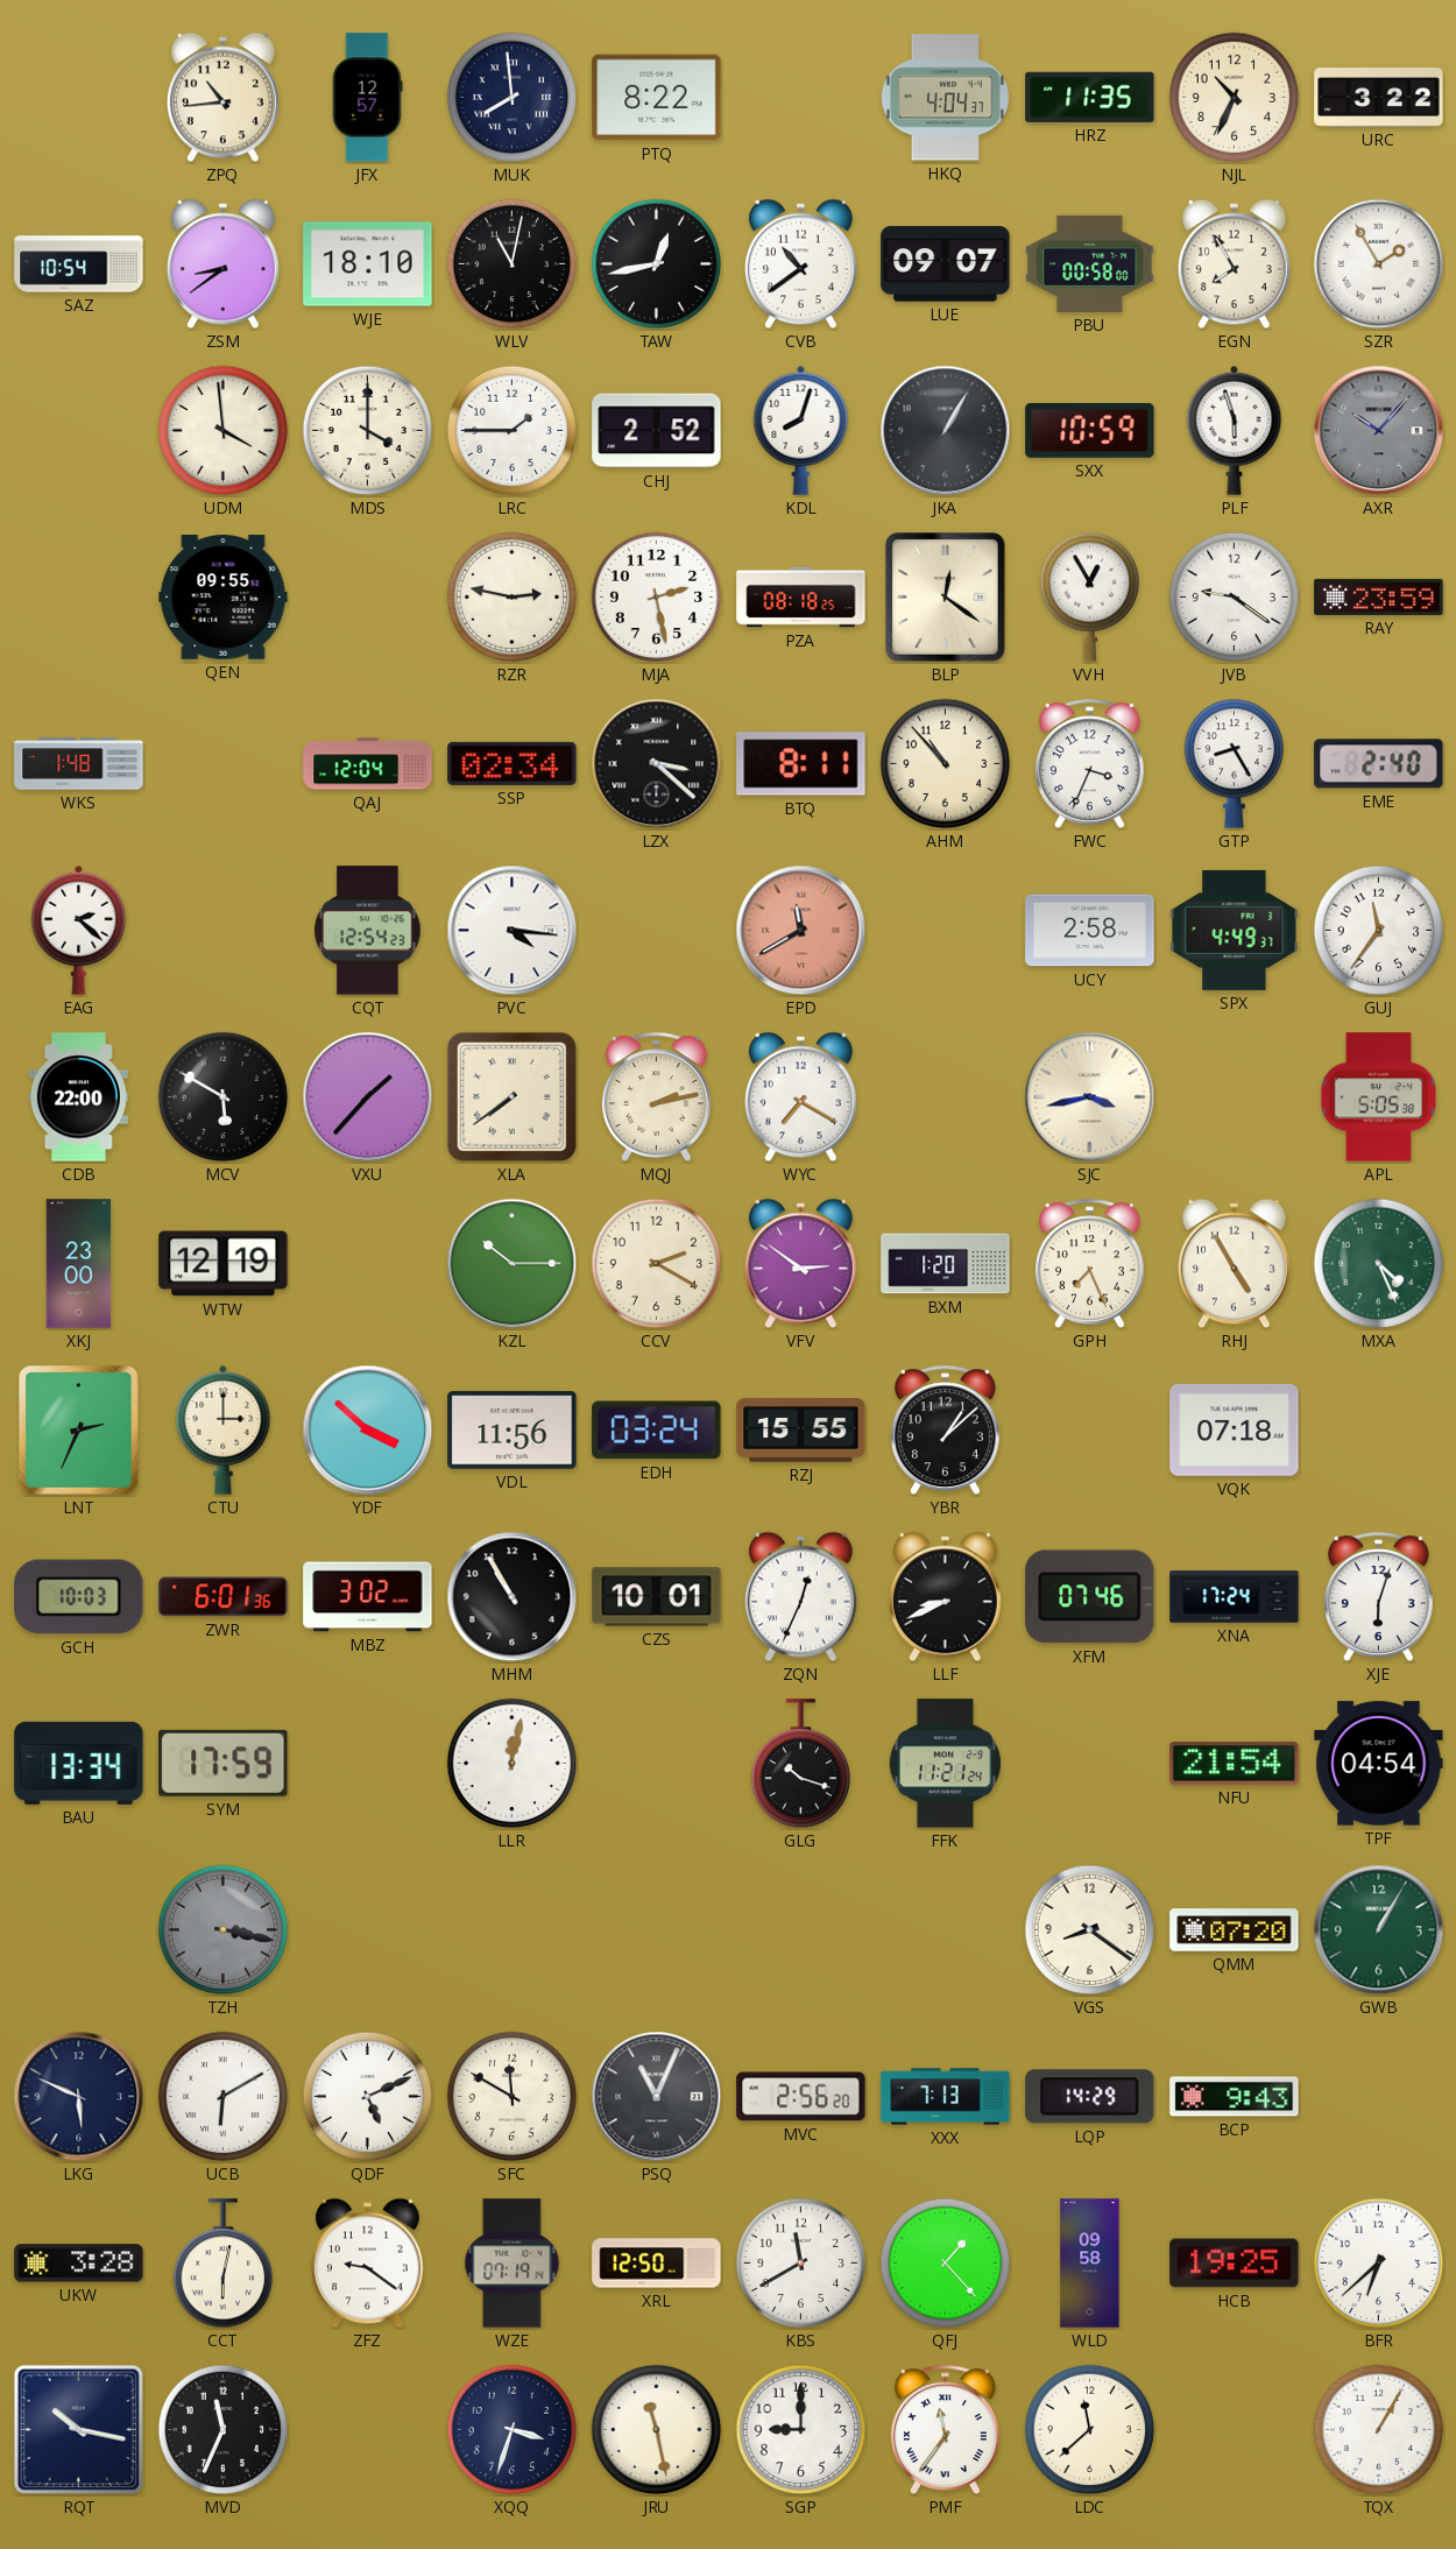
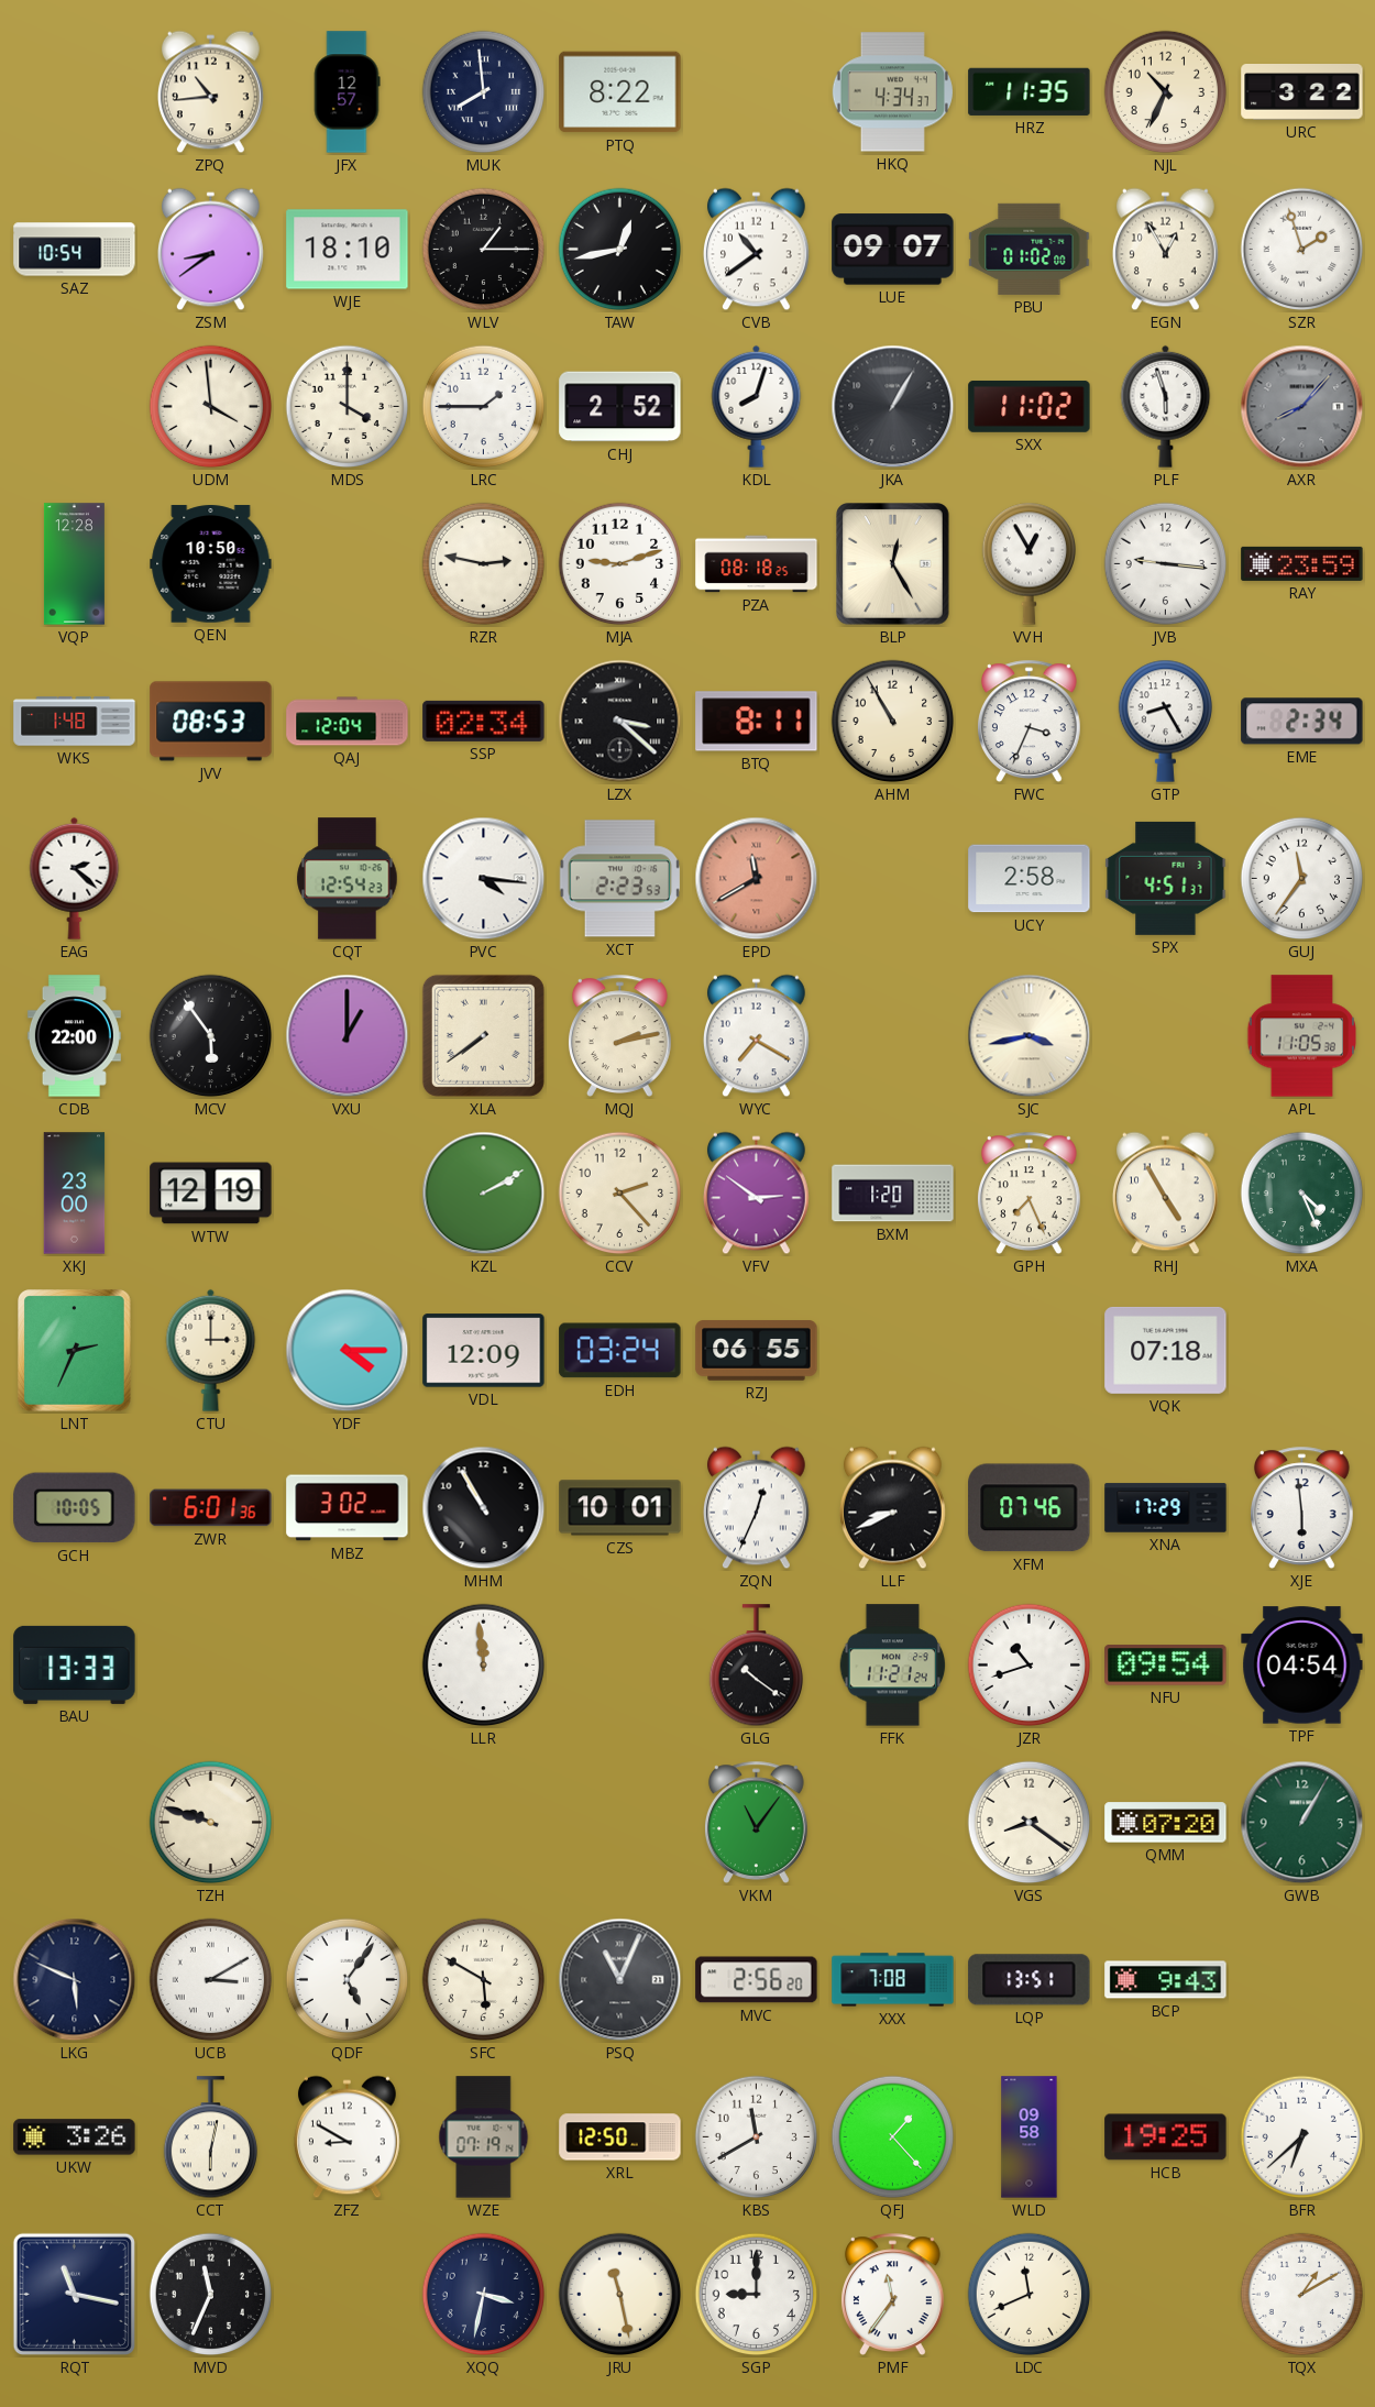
HKQ: 4:04 -> 4:34
WLV: 11:02 -> 1:15
PBU: 00:58 -> 01:02
EGN: 7:55 -> 12:55
SZR: 1:55 -> 1:57
SXX: 10:59 -> 11:02
AXR: 10:07 -> 8:07
VQP: none -> 12:28
QEN: 09:55 -> 10:50
MJA: 2:28 -> 9:12
BLP: 12:21 -> 12:25
JVB: 9:21 -> 9:16
JVV: none -> 08:53
AHM: 10:53 -> 10:55
EME: 2:40 -> 2:34
XCT: none -> 2:23
SPX: 4:49 -> 4:51
MCV: 5:50 -> 5:54
VXU: 1:37 -> 1:00
APL: 5:05 -> 11:05
KZL: 10:15 -> 2:10
CCV: 2:20 -> 2:23
YDF: 3:52 -> 4:15
VDL: 11:56 -> 12:09
RZJ: 15:55 -> 06:55
YBR: 1:08 -> none
GCH: 10:03 -> 10:05
XNA: 17:24 -> 17:29
XJE: 6:03 -> 5:59
BAU: 13:34 -> 13:33
SYM: 17:59 -> none
LLR: 12:02 -> 11:59
GLG: 10:18 -> 10:21
JZR: none -> 10:42
NFU: 21:54 -> 09:54
TZH: 3:17 -> 9:48
TZH dial: grey -> cream
VKM: none -> 11:06
UCB: 6:10 -> 3:10
QDF: 5:11 -> 5:06
SFC: 11:50 -> 5:50
XXX: 7:13 -> 7:08
LQP: 14:29 -> 13:51
UKW: 3:28 -> 3:26
ZFZ: 9:21 -> 8:50
RQT: 10:17 -> 11:17
XQQ: 3:33 -> 3:32
LDC: 11:38 -> 11:41
TQX: 1:05 -> 1:10
